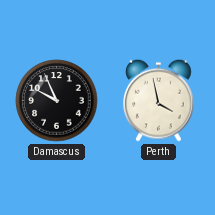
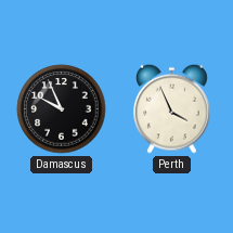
Perth: 3:58 -> 3:56
